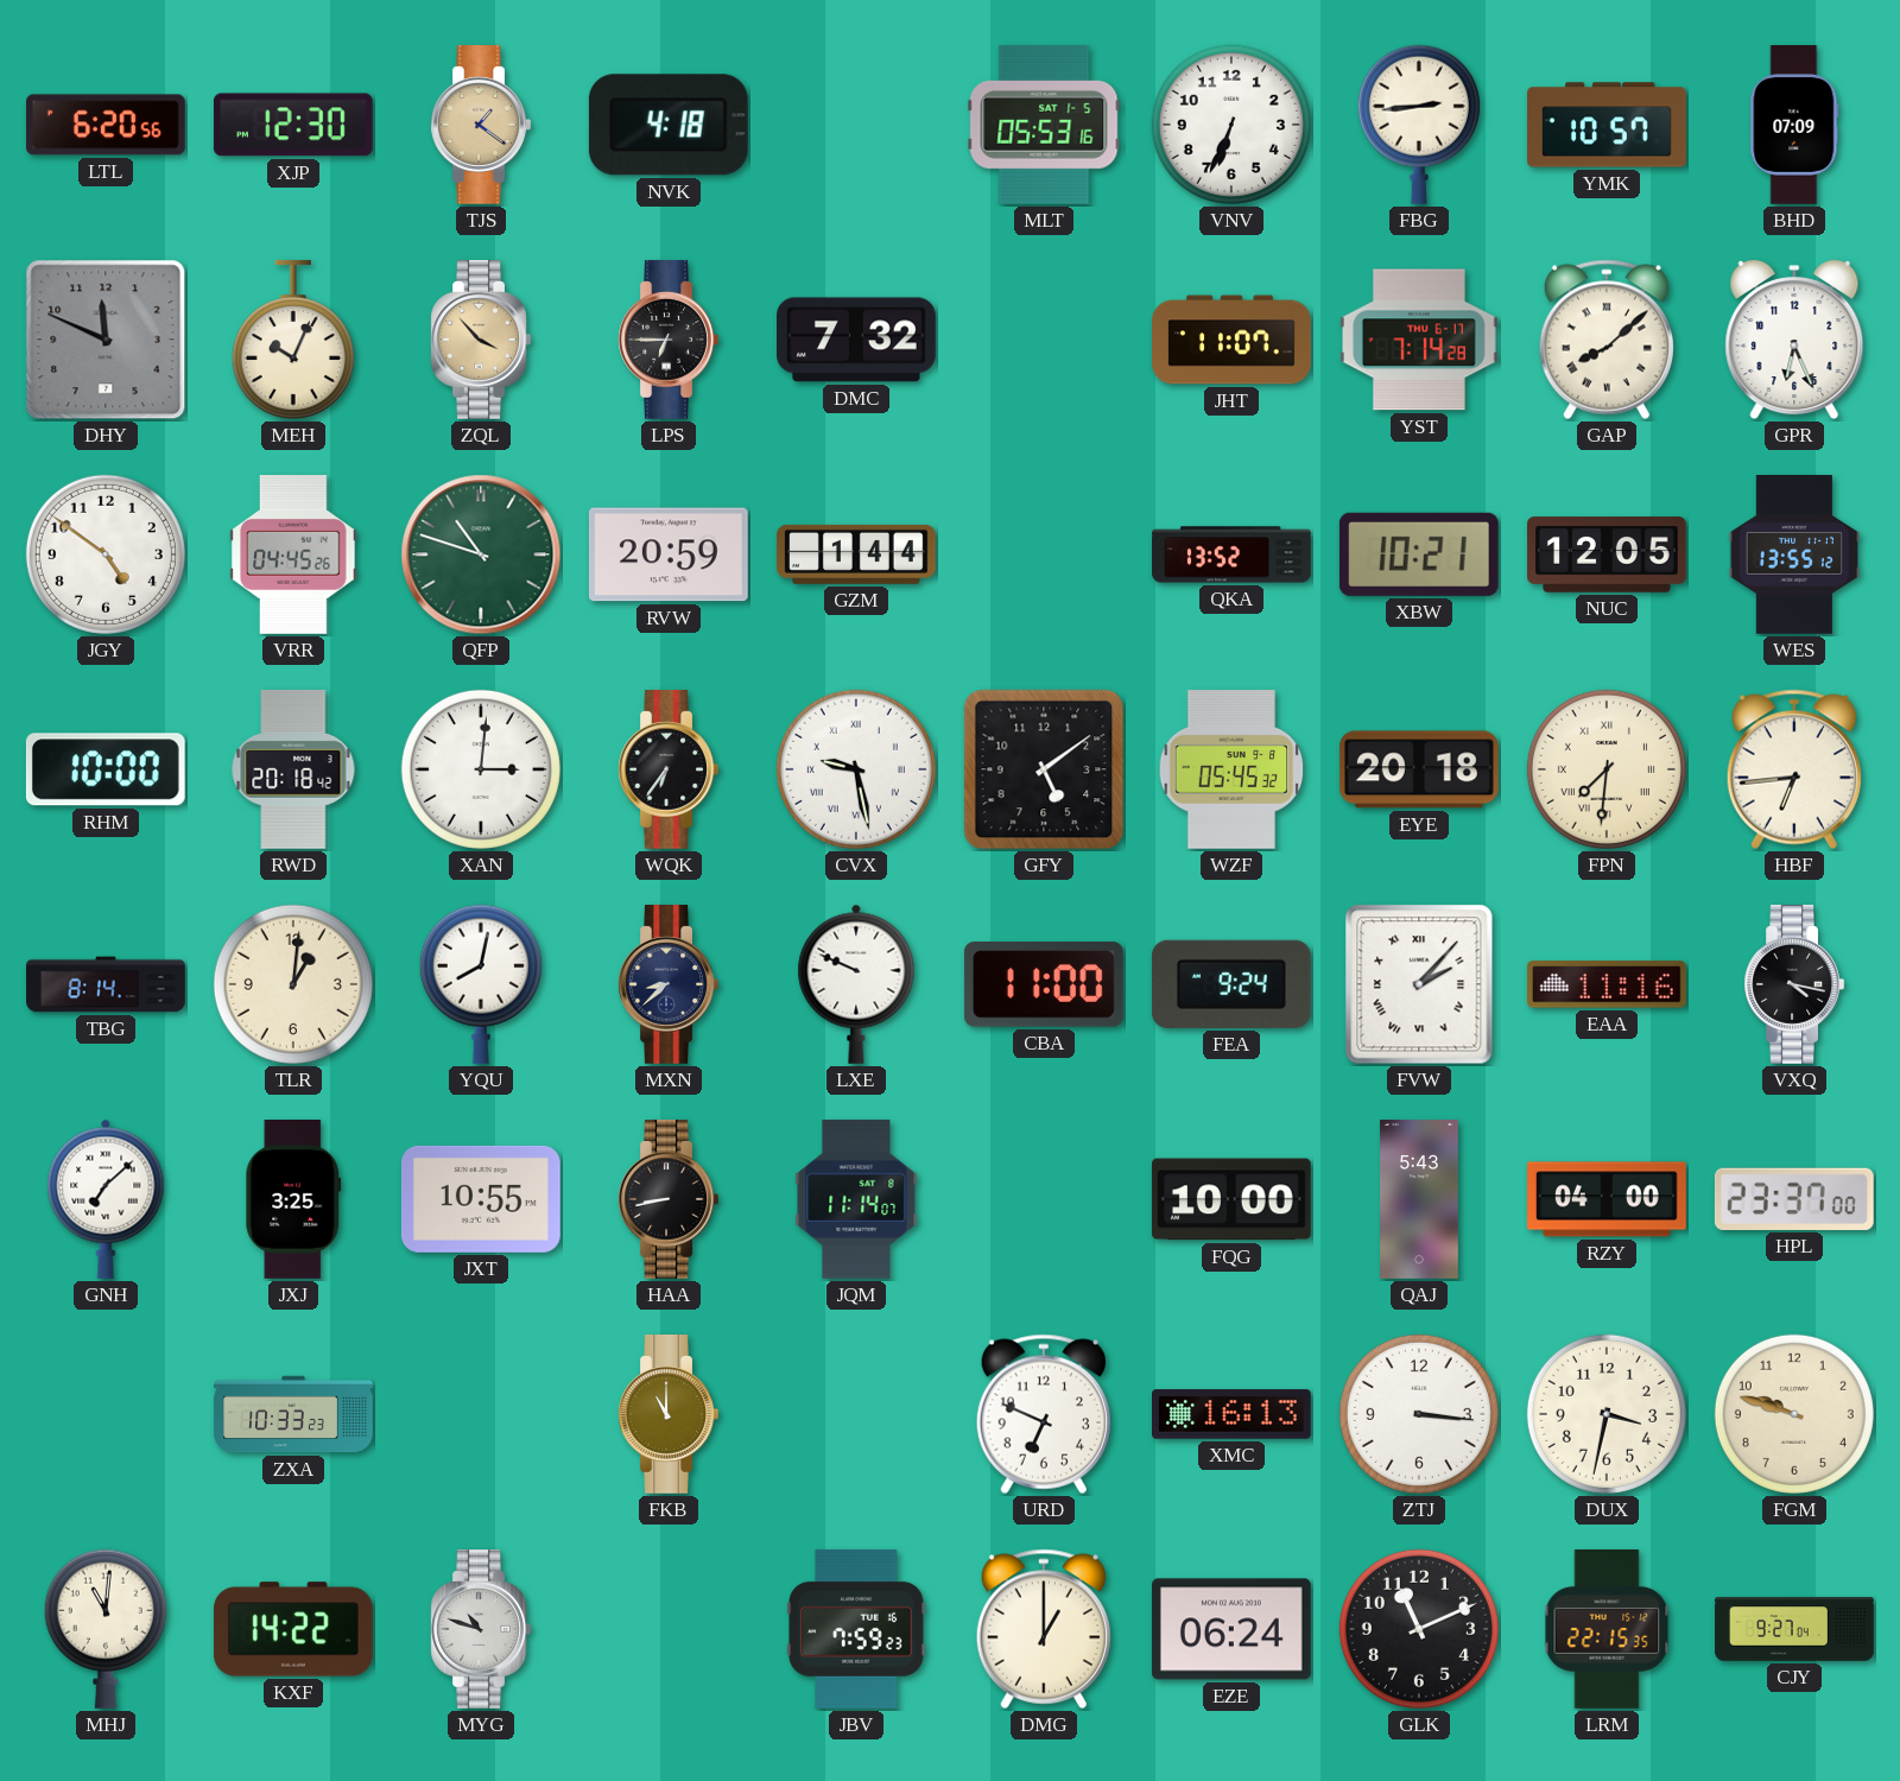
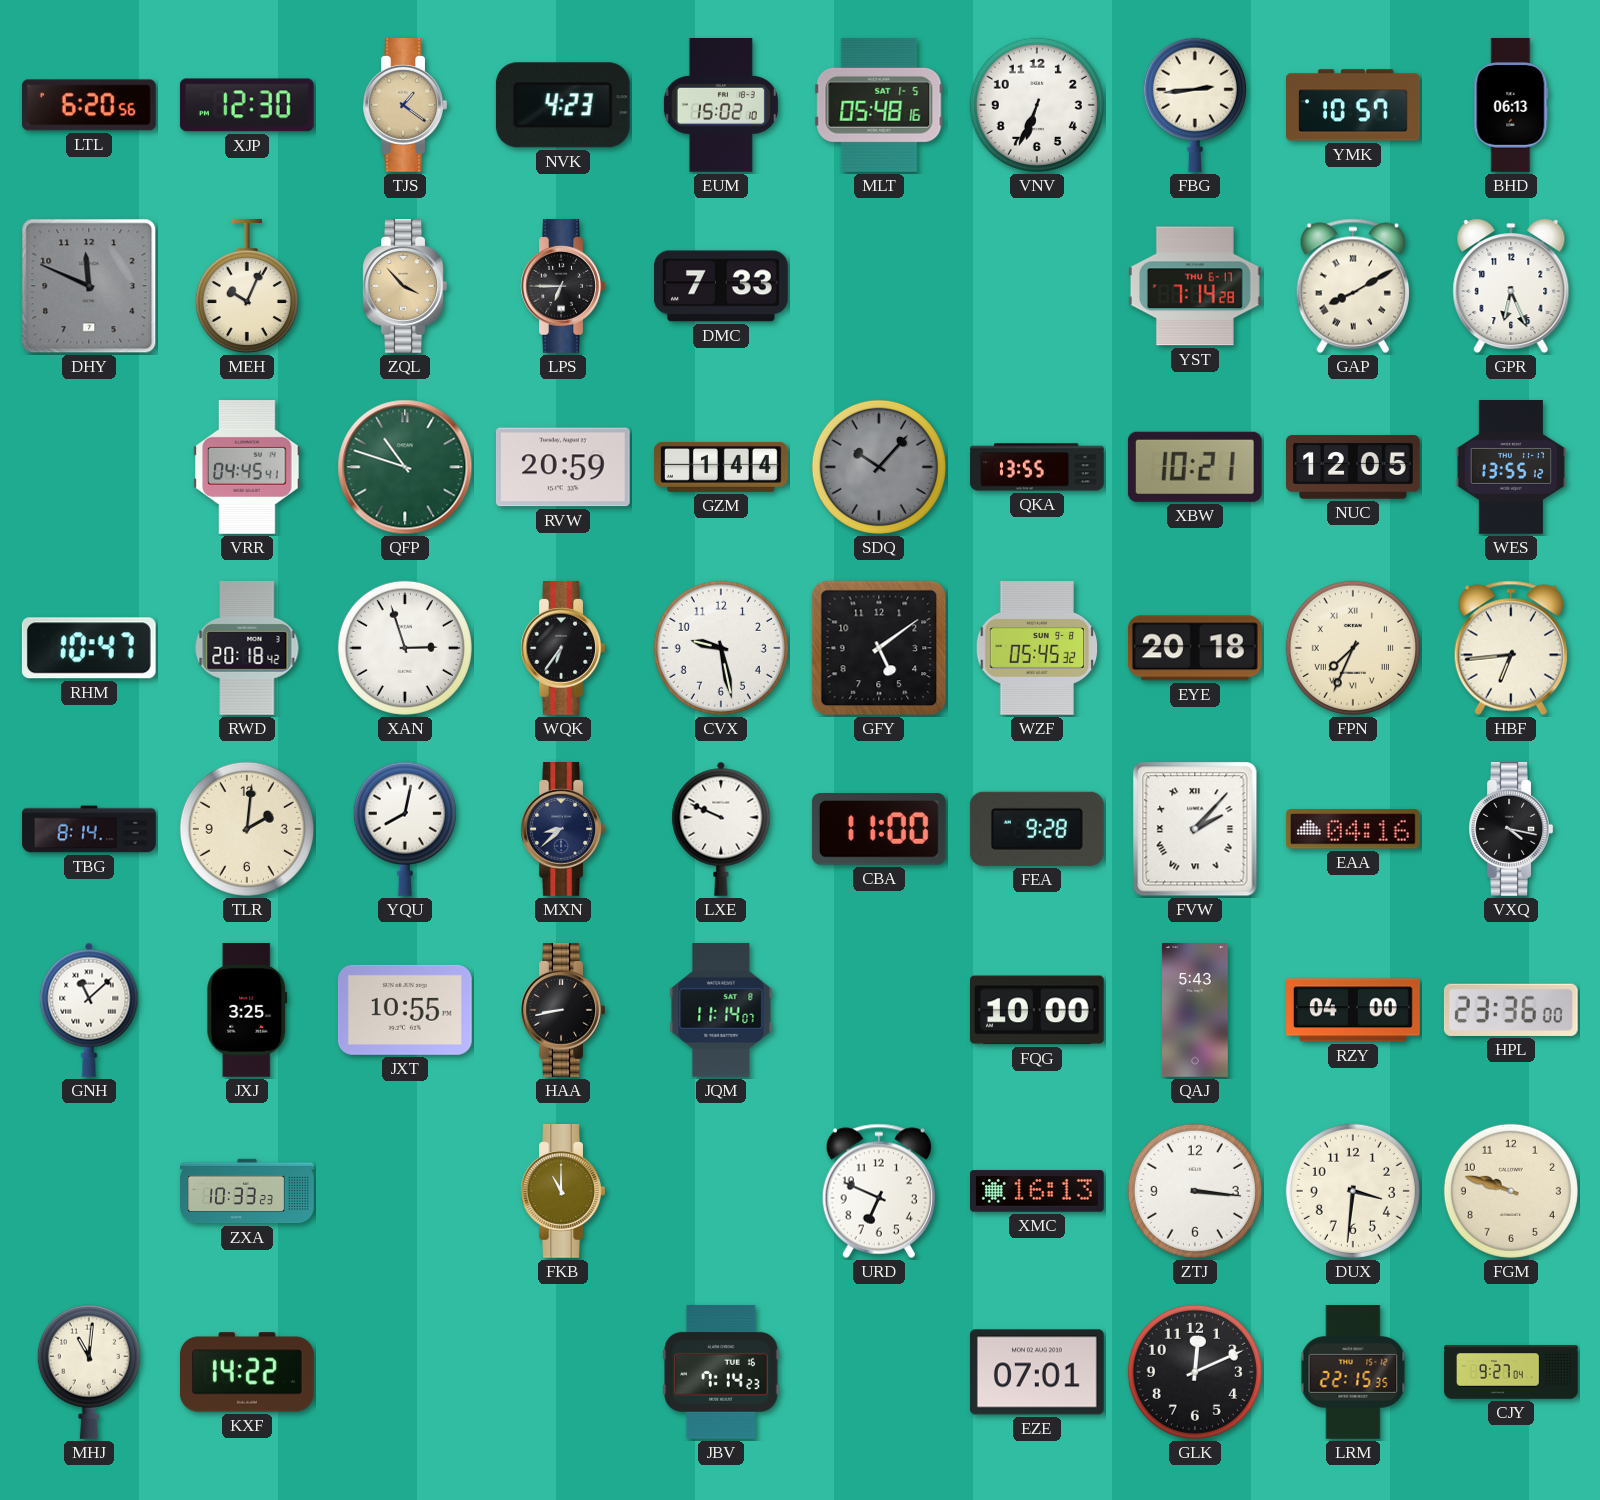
NVK: 4:18 -> 4:23
EUM: none -> 15:02
MLT: 05:53 -> 05:48
BHD: 07:09 -> 06:13
DMC: 7:32 -> 7:33
JHT: 11:07 -> none
GAP: 8:08 -> 8:10
JGY: 4:51 -> none
VRR: 04:45:26 -> 04:45:41
SDQ: none -> 10:07
QKA: 13:52 -> 13:55
RHM: 10:00 -> 10:47
XAN: 3:01 -> 2:57
CVX numerals: Roman -> Arabic
FPN: 7:31 -> 7:34
TLR: 1:01 -> 2:01
FEA: 9:24 -> 9:28
EAA: 11:16 -> 04:16
GNH: 7:08 -> 11:08
HPL: 23:37 -> 23:36
DUX: 3:32 -> 3:31
MYG: 10:48 -> none
JBV: 7:59 -> 7:14
DMG: 1:00 -> none
EZE: 06:24 -> 07:01
GLK: 11:11 -> 12:11
